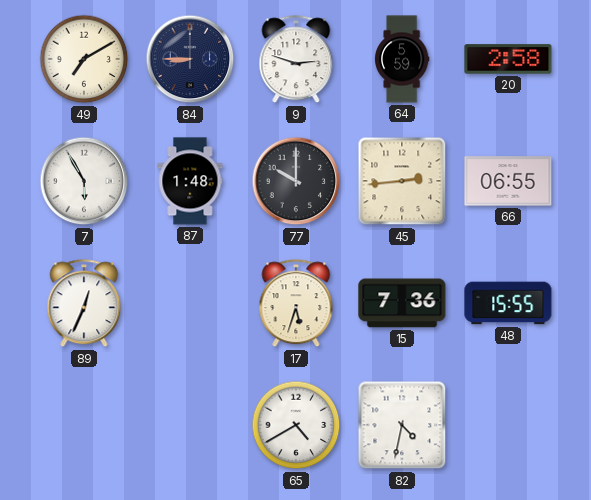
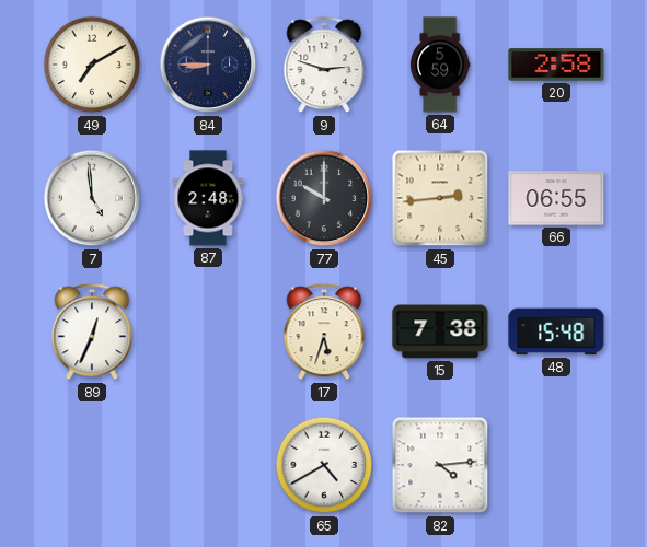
7: 5:55 -> 4:59
87: 1:48 -> 2:48
15: 7:36 -> 7:38
48: 15:55 -> 15:48
82: 4:32 -> 4:14
